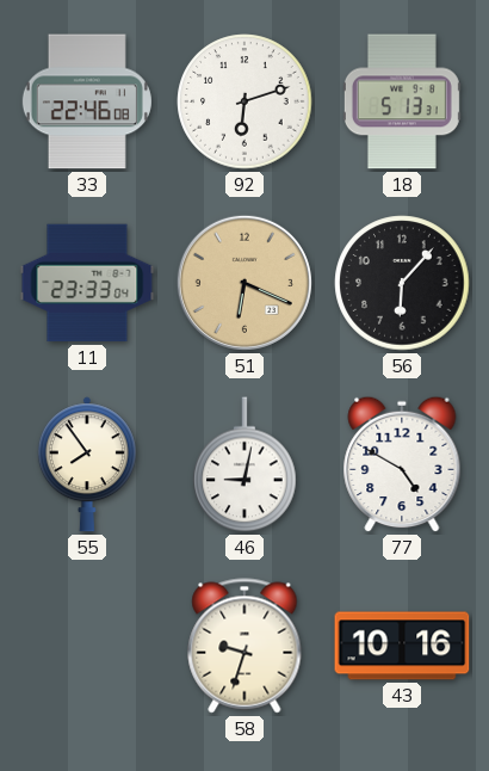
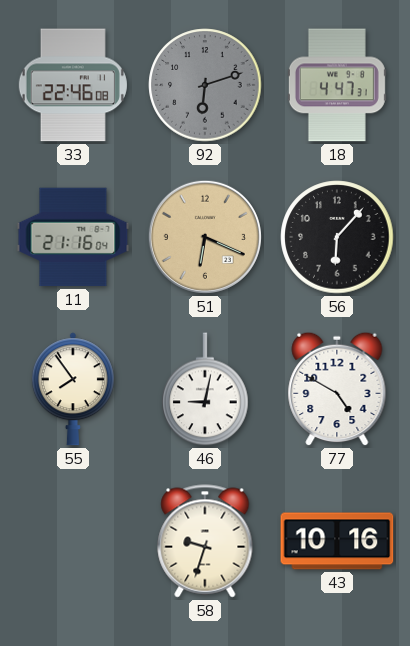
92 dial: white -> grey
18: 5:13 -> 4:47
11: 23:33 -> 21:16
